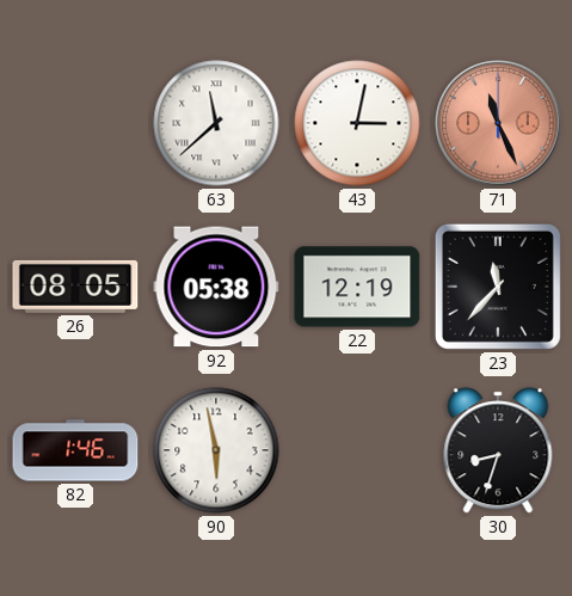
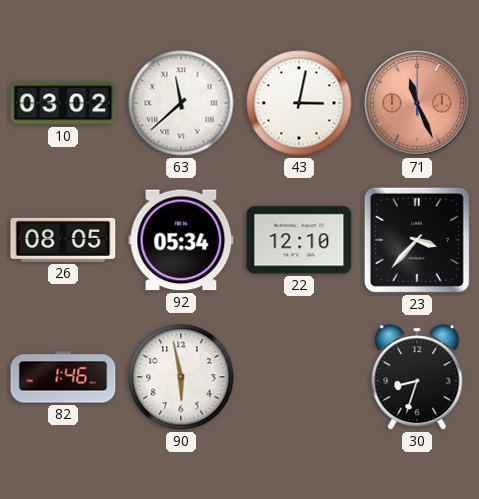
10: none -> 03:02
92: 05:38 -> 05:34
22: 12:19 -> 12:10
23: 11:37 -> 3:37
